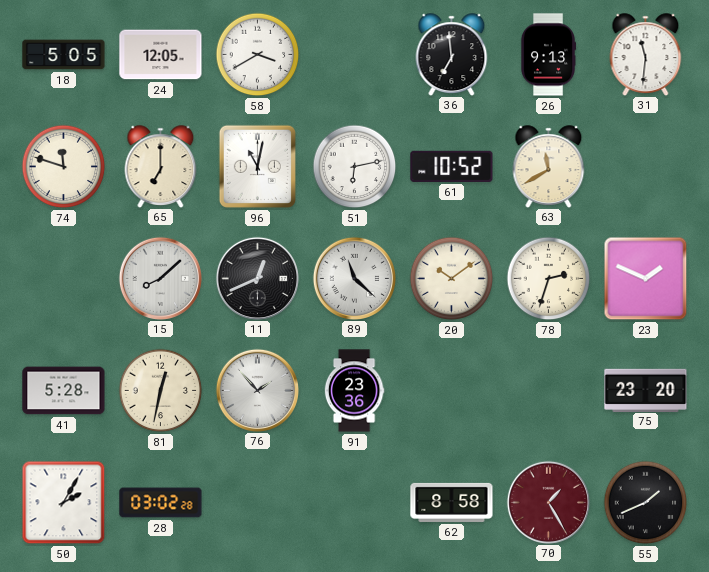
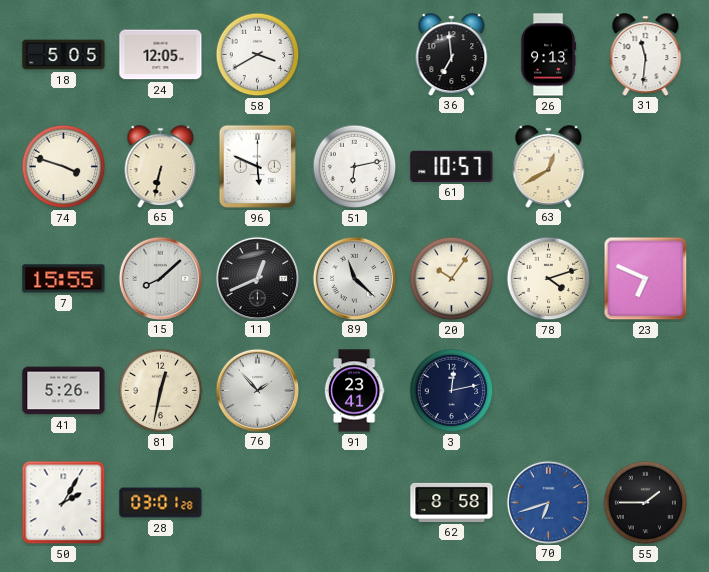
74: 11:48 -> 3:48
65: 7:00 -> 6:32
96: 11:02 -> 5:49
61: 10:52 -> 10:57
63: 11:40 -> 12:40
7: none -> 15:55
20: 10:09 -> 10:06
78: 2:33 -> 4:12
23: 1:49 -> 6:49
41: 5:28 -> 5:26
91: 23:36 -> 23:41
3: none -> 12:13
75: 23:20 -> none
28: 03:02 -> 03:01
70: 1:25 -> 6:42
70 dial: burgundy -> blue
55: 1:41 -> 1:45
